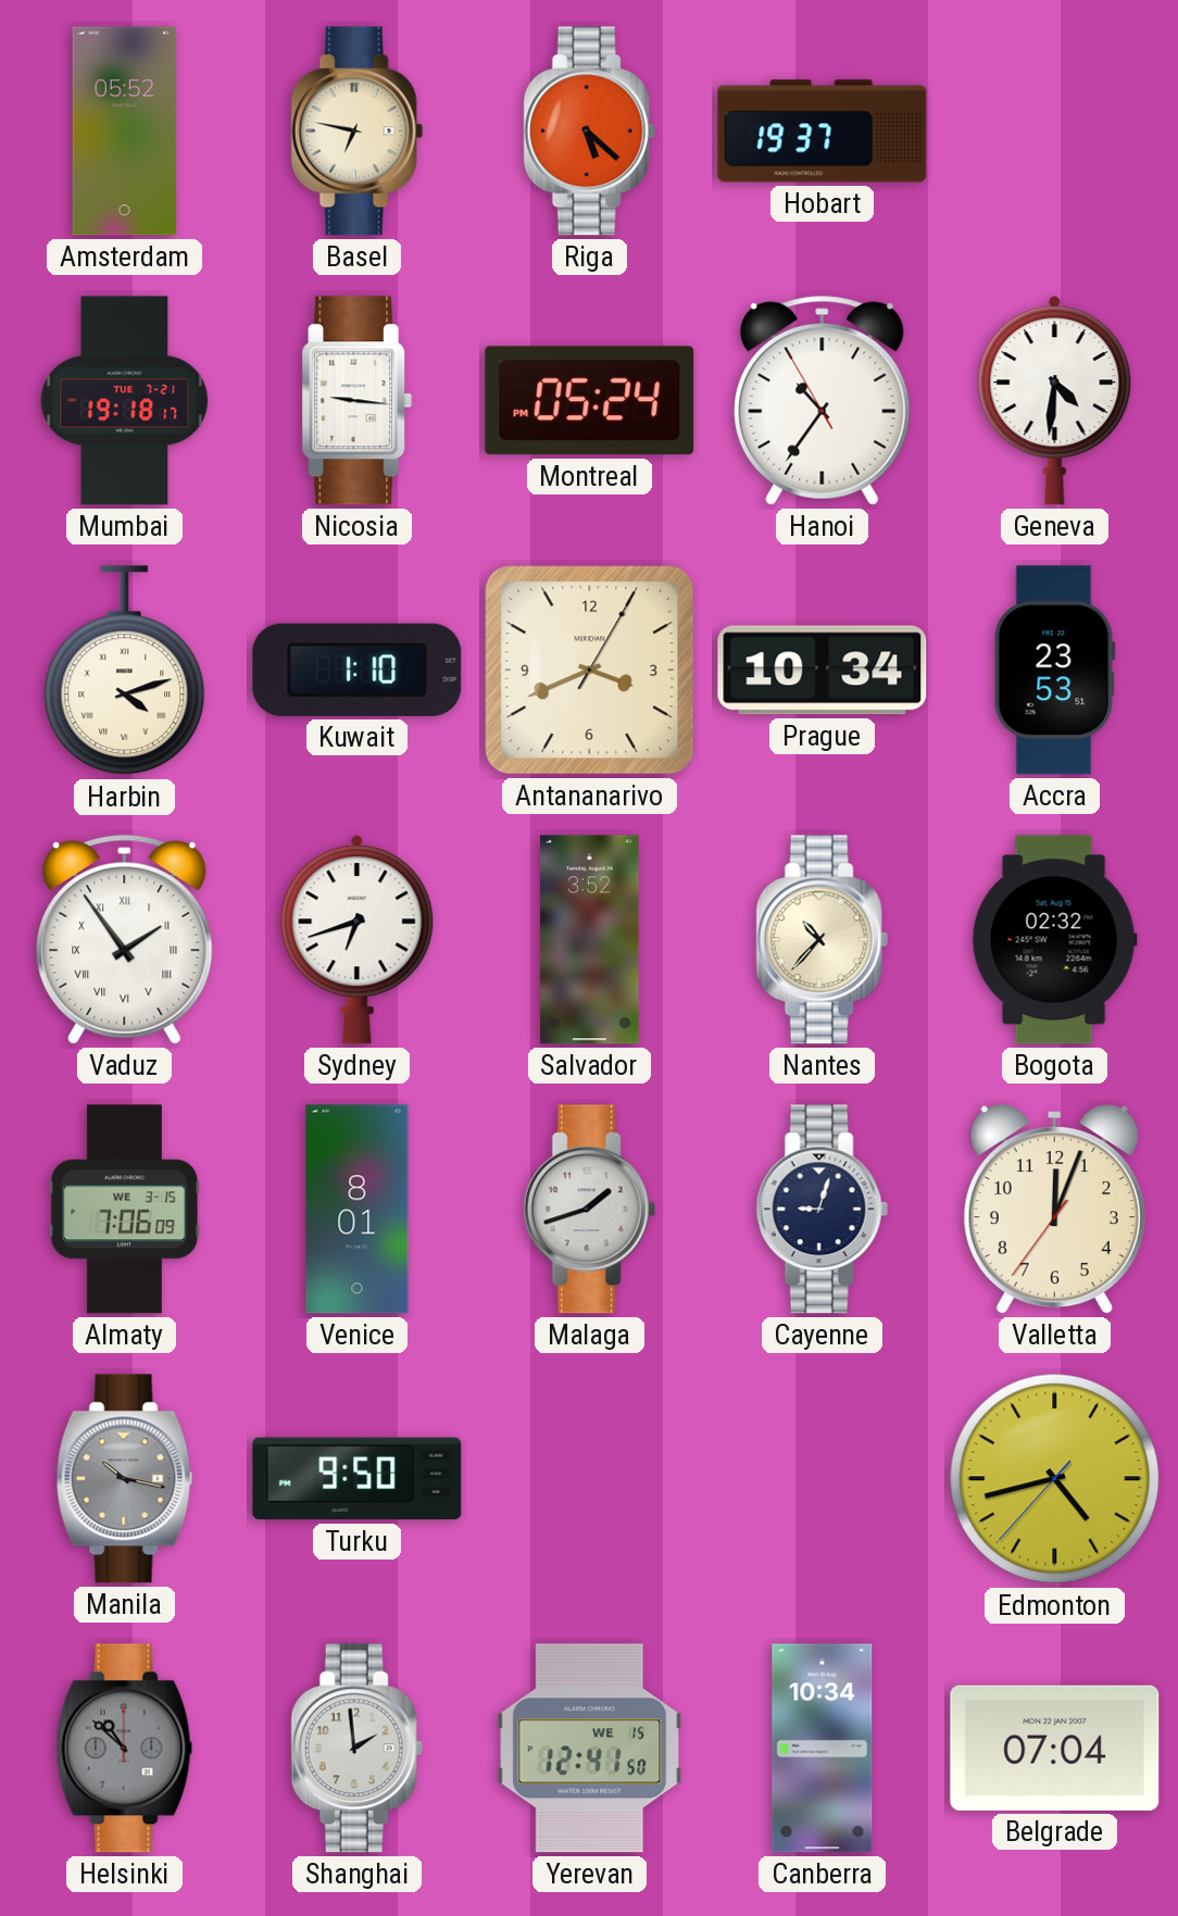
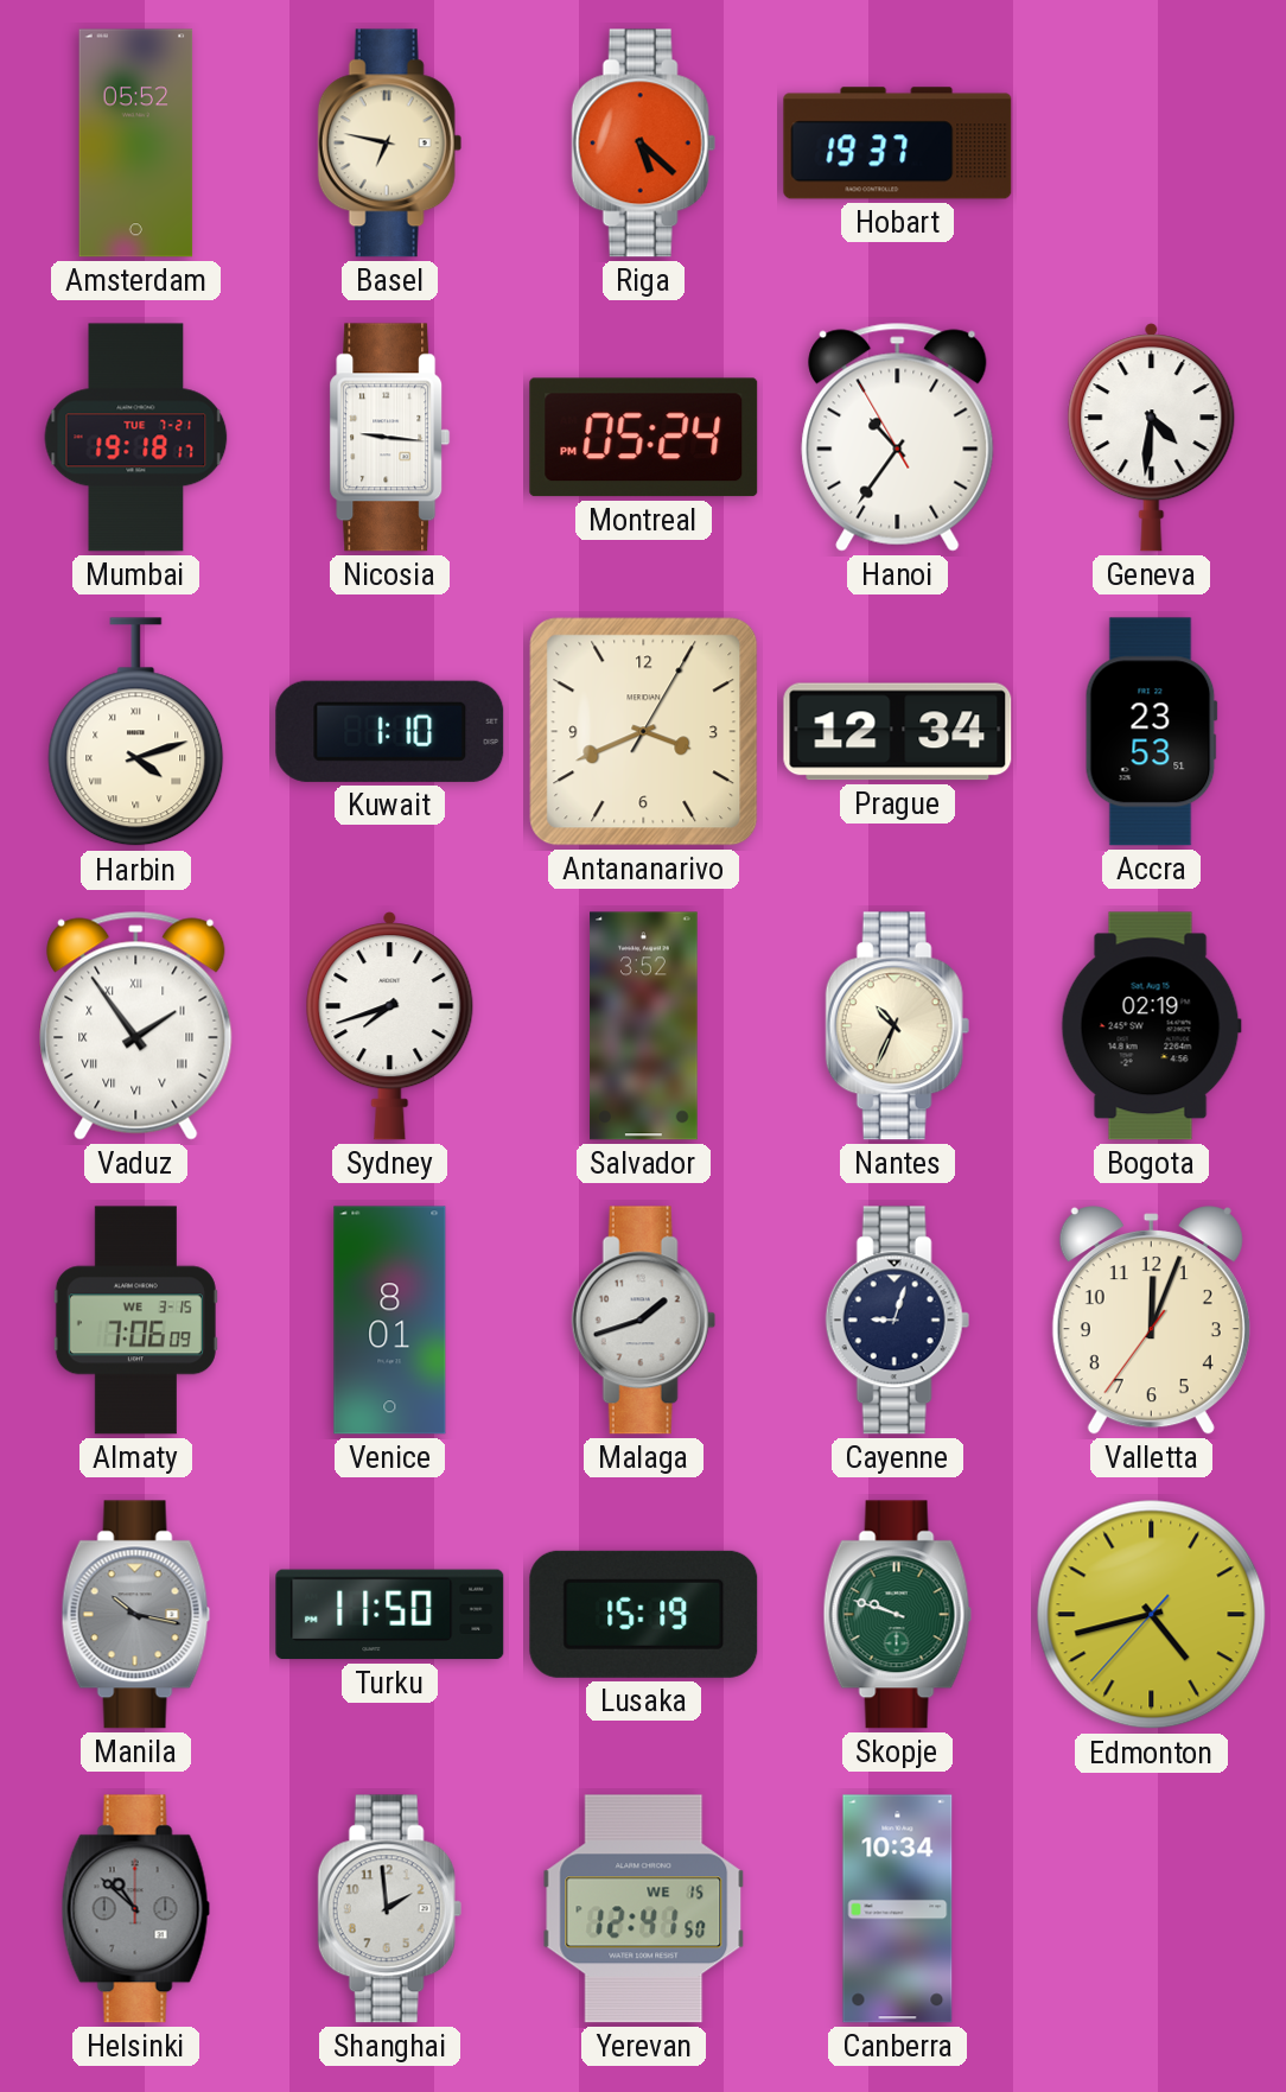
Prague: 10:34 -> 12:34
Sydney: 6:42 -> 7:42
Nantes: 10:37 -> 10:34
Bogota: 02:32 -> 02:19
Turku: 9:50 -> 11:50
Lusaka: none -> 15:19
Skopje: none -> 9:48
Belgrade: 07:04 -> none
